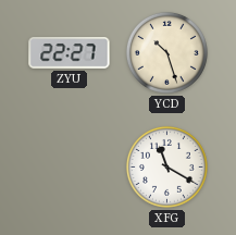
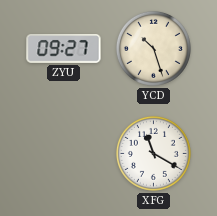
ZYU: 22:27 -> 09:27
